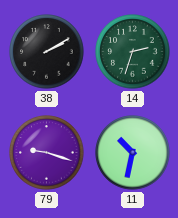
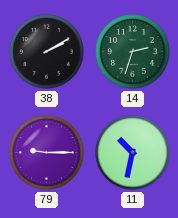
79: 9:18 -> 9:15
